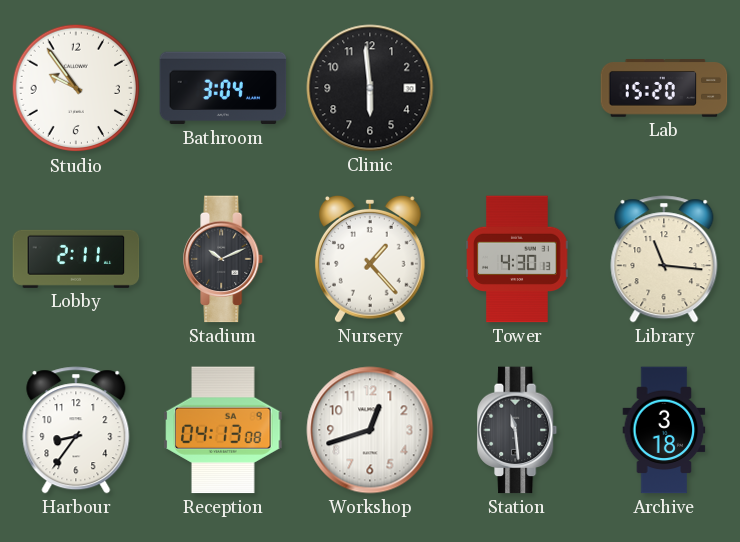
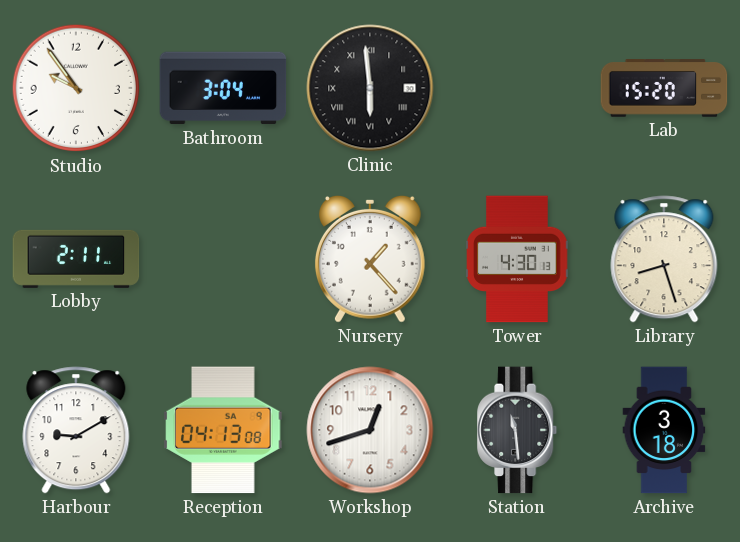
Clinic numerals: Arabic -> Roman
Stadium: 10:11 -> none
Library: 11:16 -> 8:27
Harbour: 8:36 -> 9:10
